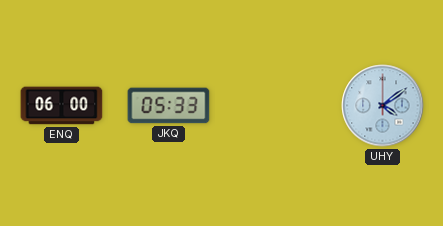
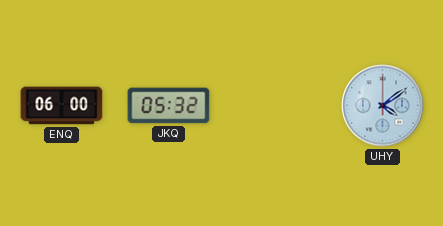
JKQ: 05:33 -> 05:32
